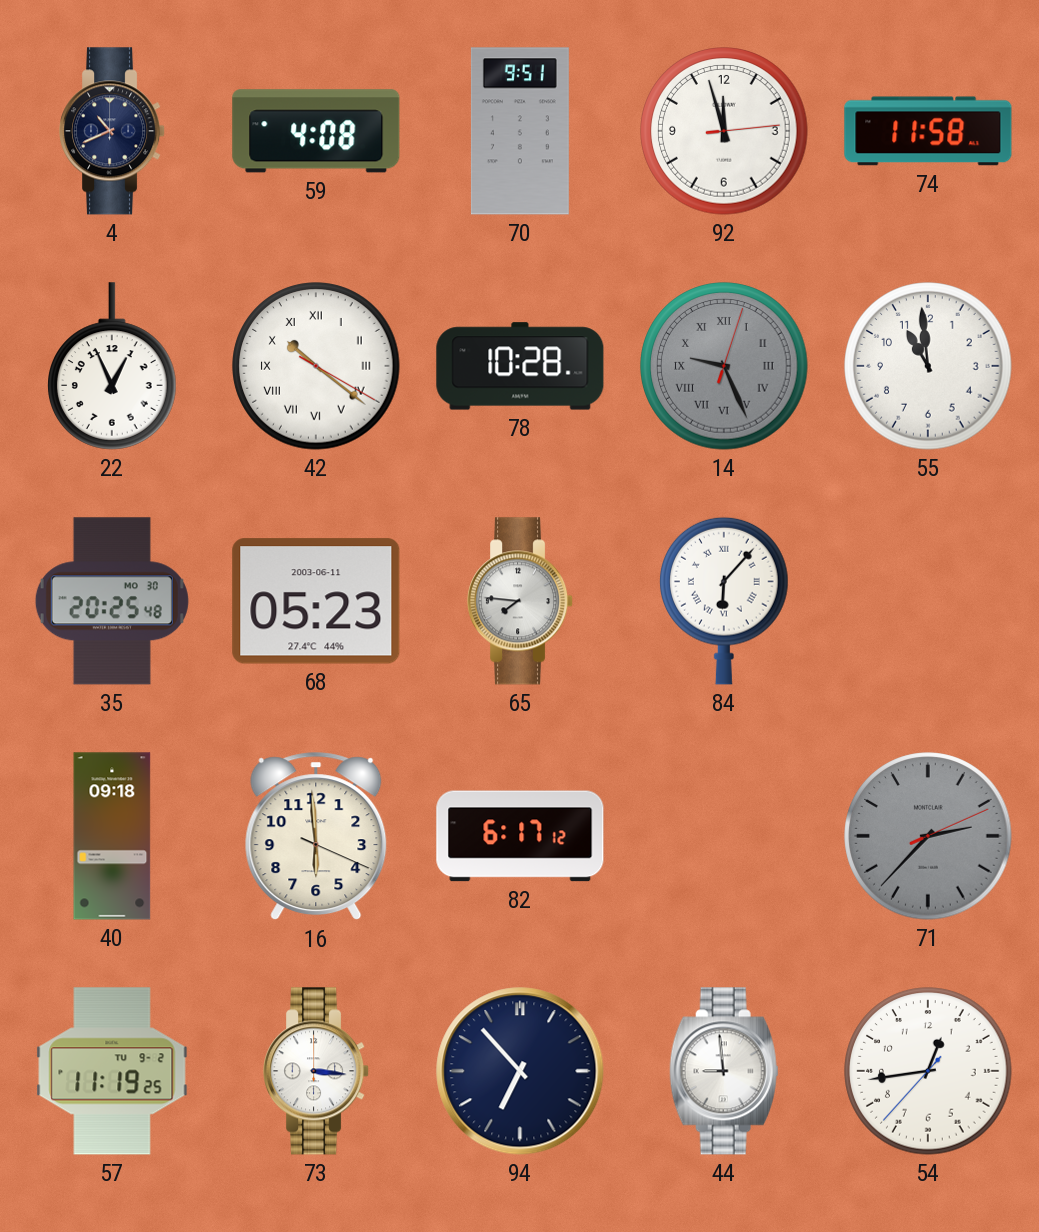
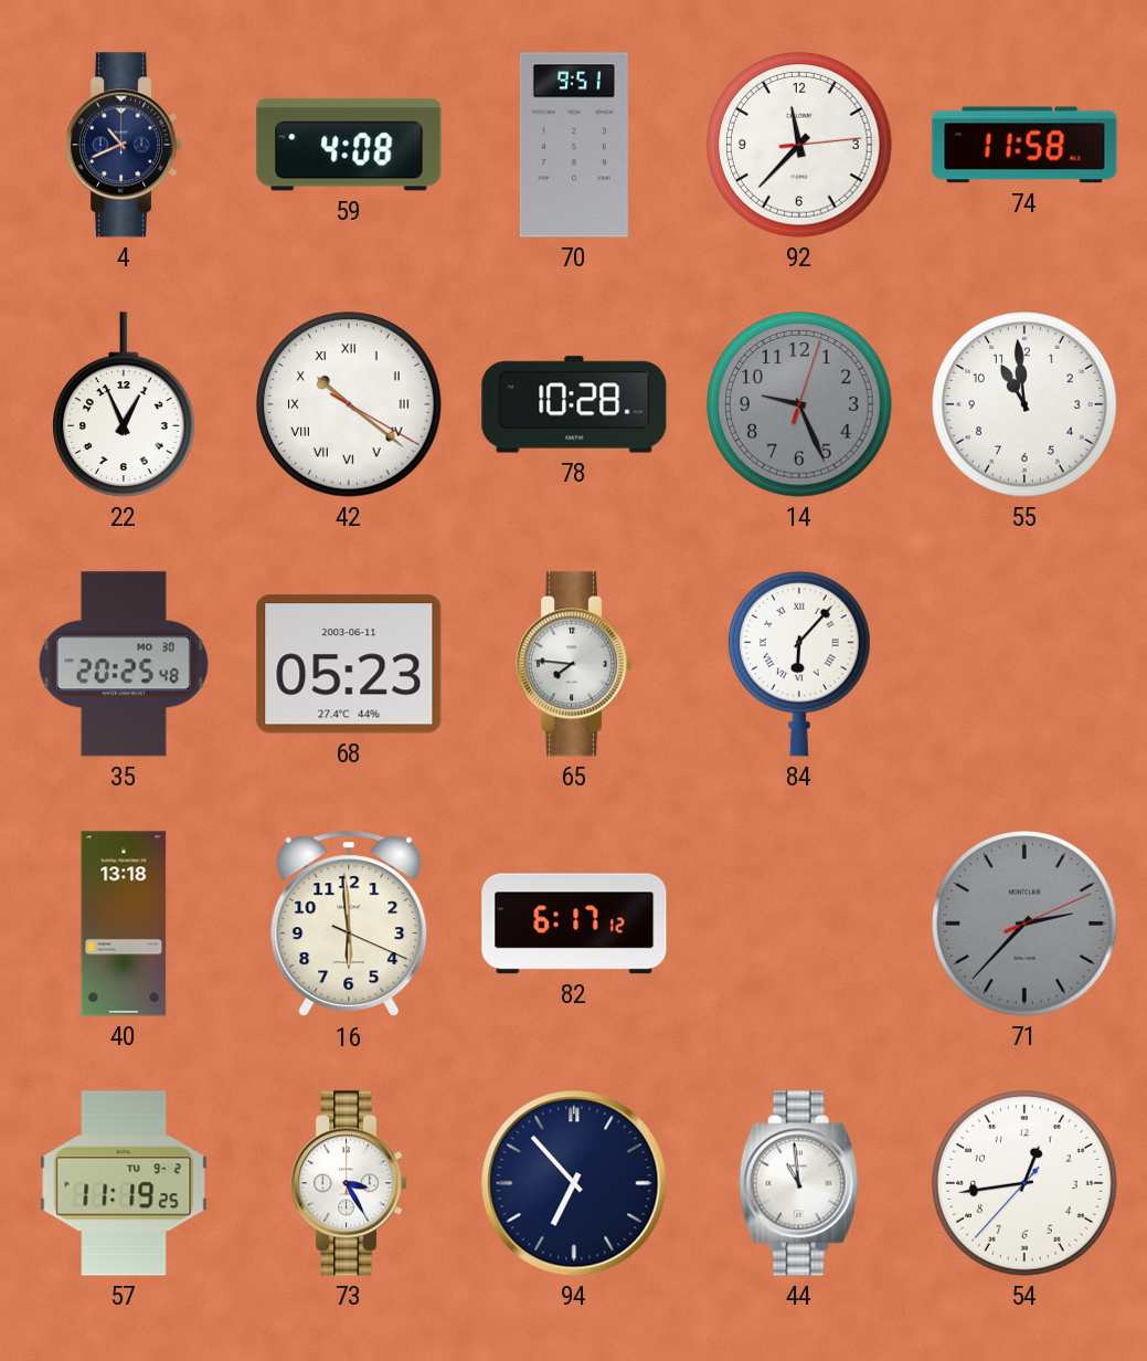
92: 11:57 -> 11:37
14 numerals: Roman -> Arabic
40: 09:18 -> 13:18
73: 3:16 -> 3:25
44: 8:59 -> 10:59
